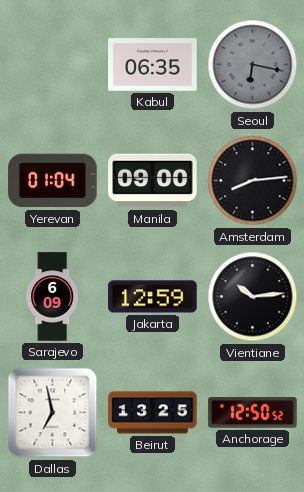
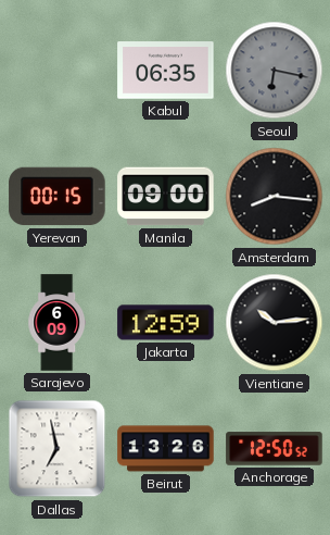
Yerevan: 01:04 -> 00:15
Amsterdam: 8:14 -> 8:16
Beirut: 13:25 -> 13:26
